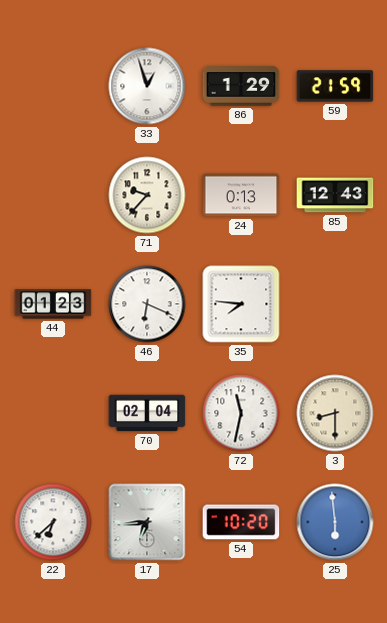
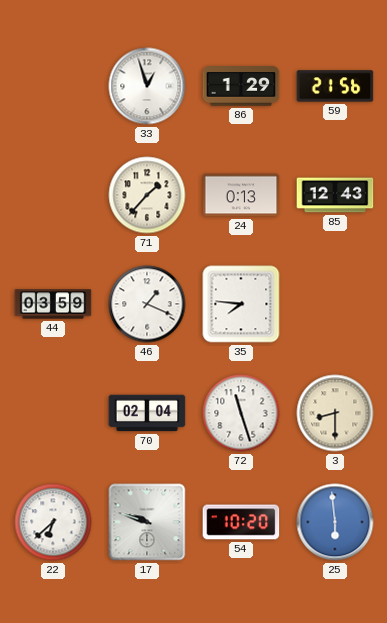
59: 21:59 -> 21:56
71: 9:37 -> 1:37
44: 01:23 -> 03:59
46: 6:19 -> 1:19
72: 11:32 -> 11:27
17: 6:44 -> 9:48
